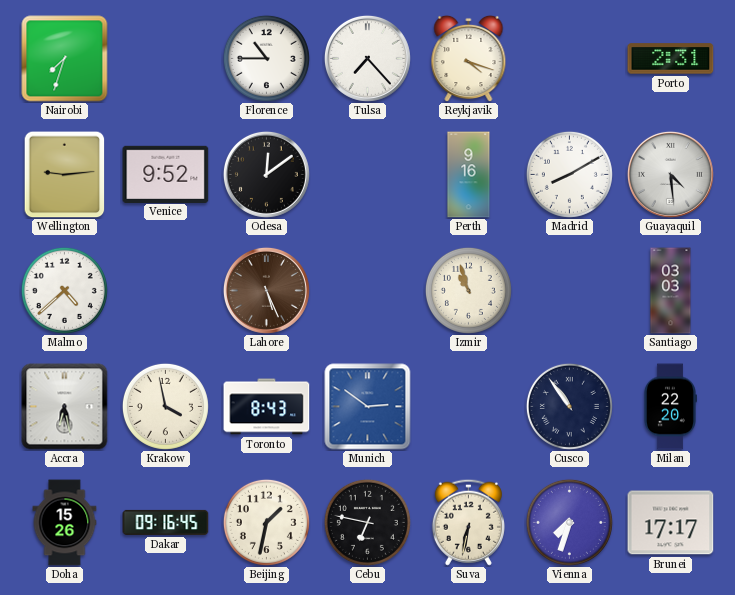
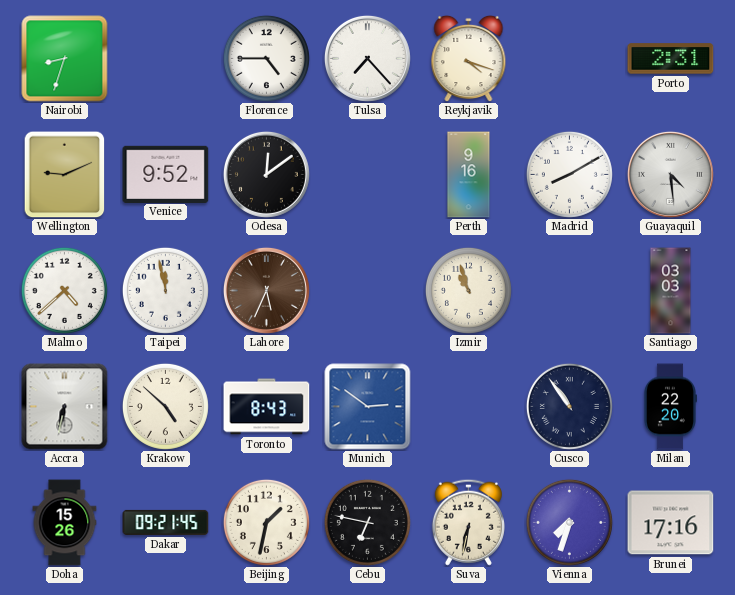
Nairobi: 7:33 -> 8:33
Florence: 10:45 -> 4:45
Wellington: 9:14 -> 9:11
Taipei: none -> 11:58
Lahore: 5:26 -> 5:34
Accra: 6:28 -> 6:32
Krakow: 3:58 -> 4:52
Dakar: 09:16 -> 09:21
Brunei: 17:17 -> 17:16
